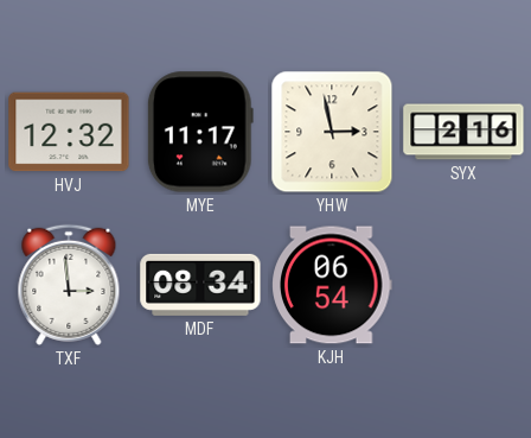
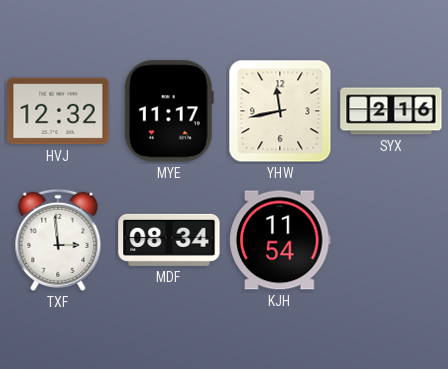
YHW: 2:58 -> 11:43
KJH: 06:54 -> 11:54
